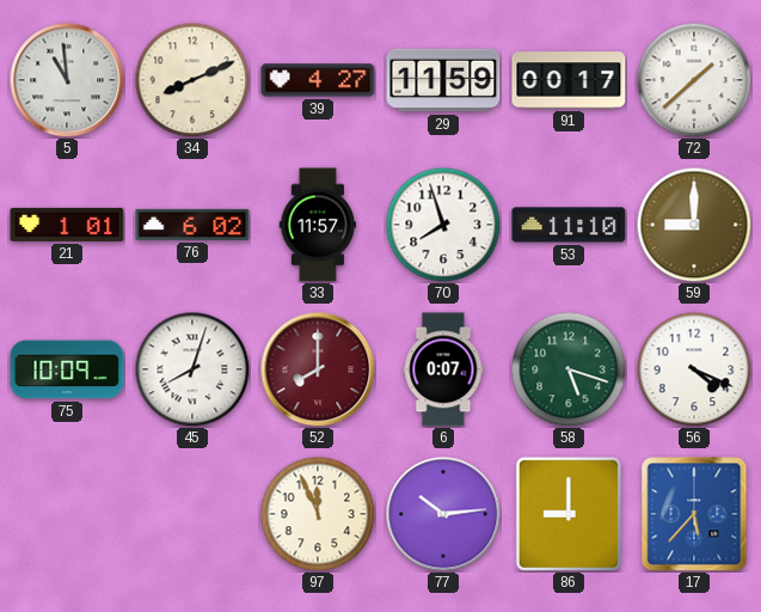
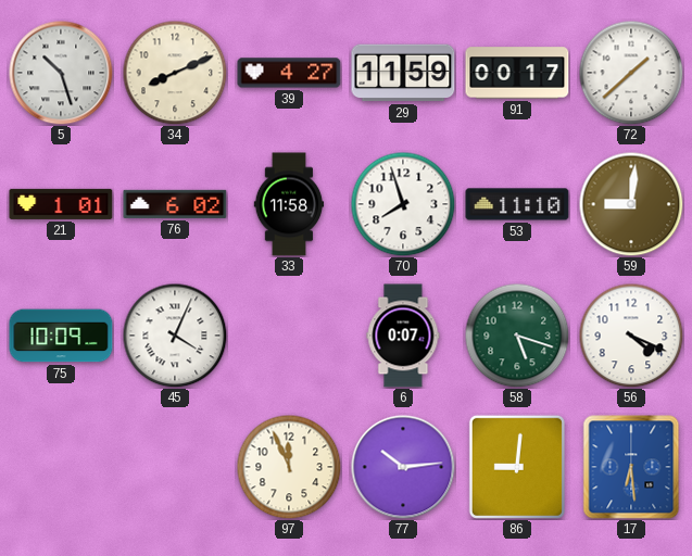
5: 10:59 -> 10:27
33: 11:57 -> 11:58
59: 9:00 -> 9:01
45: 8:03 -> 4:04
52: 8:00 -> none
86: 9:00 -> 9:01
17: 5:37 -> 6:29
